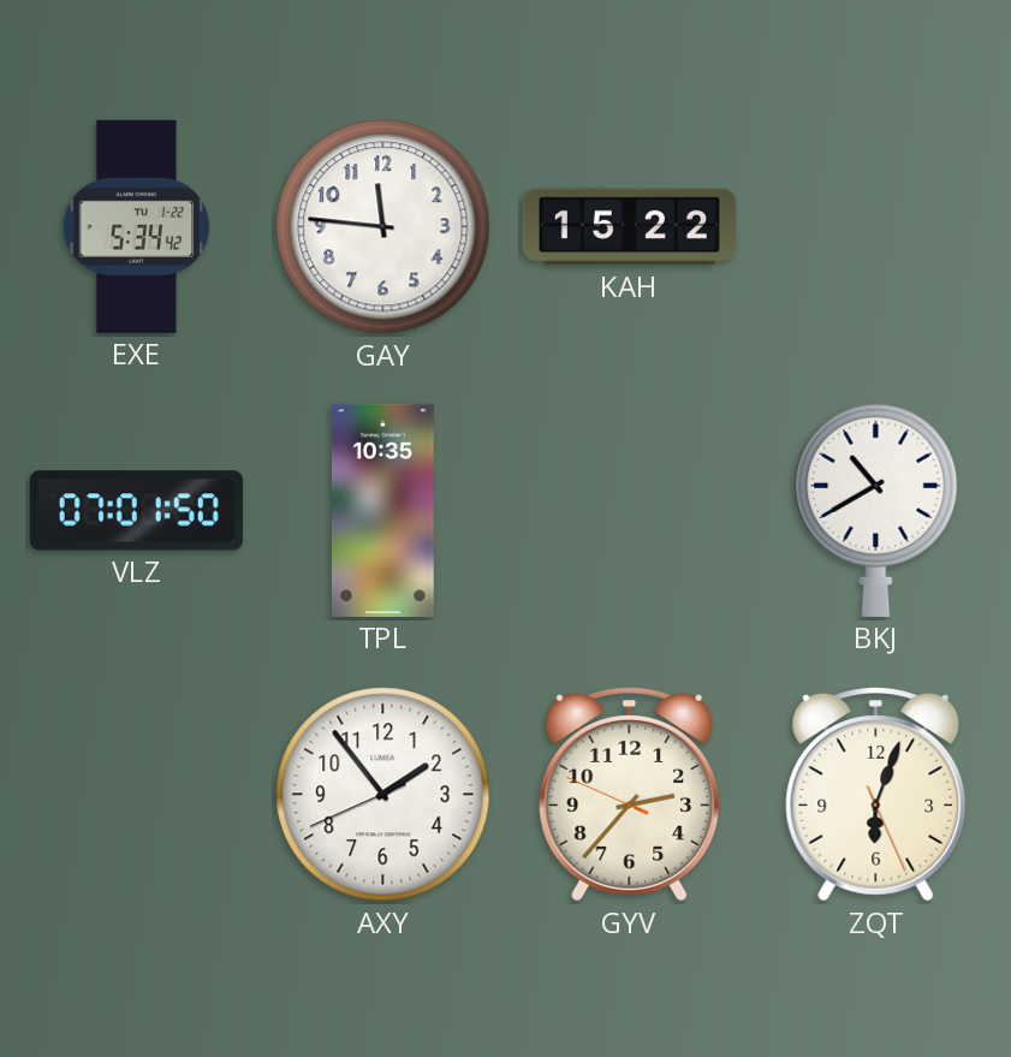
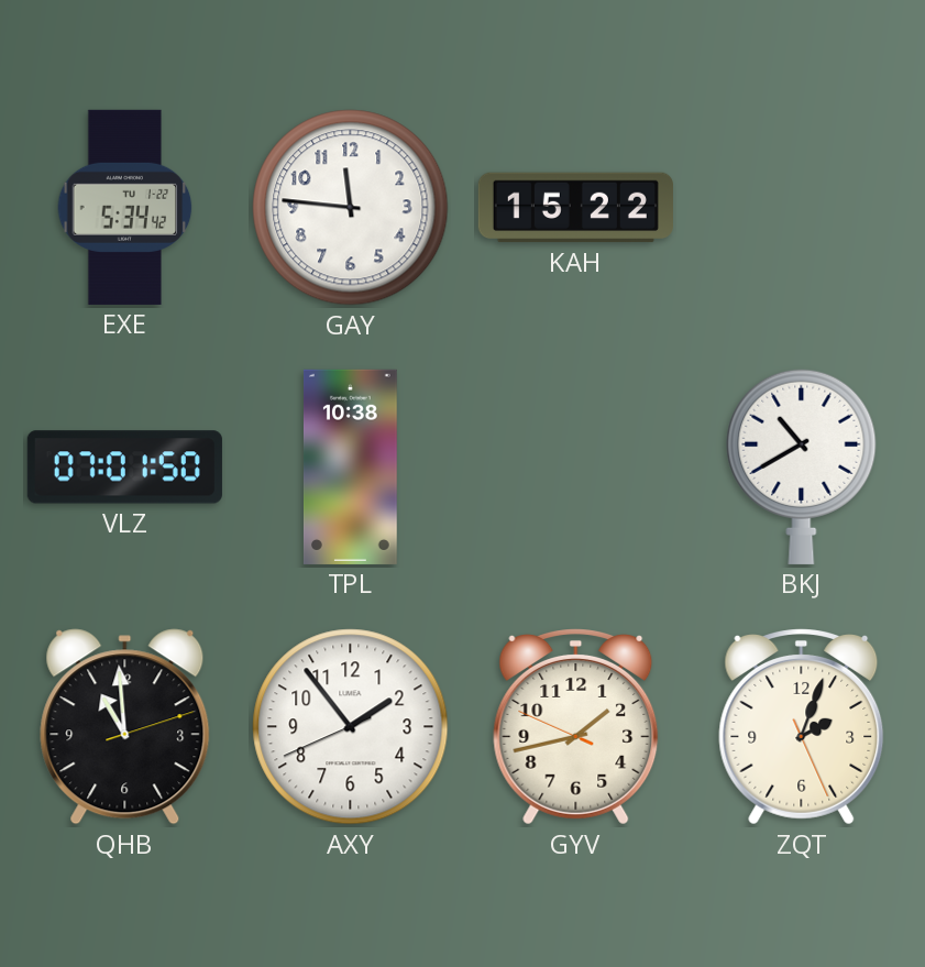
TPL: 10:35 -> 10:38
QHB: none -> 10:59
GYV: 2:36 -> 1:42
ZQT: 6:03 -> 2:03
